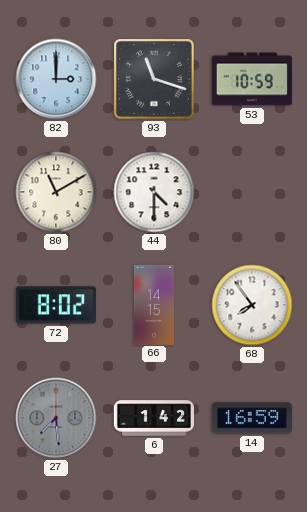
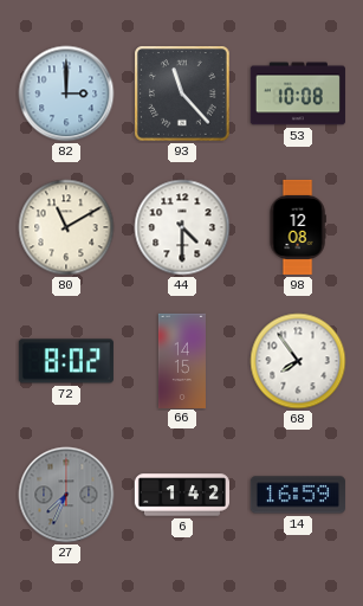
93: 11:18 -> 11:23
53: 10:59 -> 10:08
98: none -> 12:08
27: 7:29 -> 7:34
